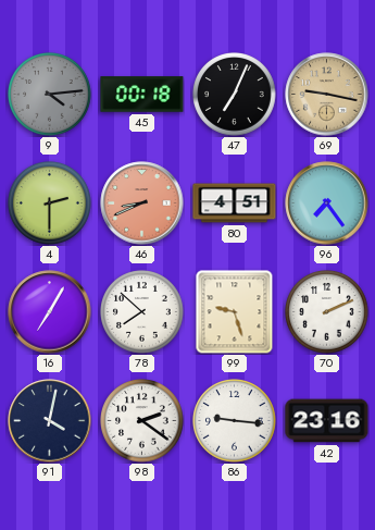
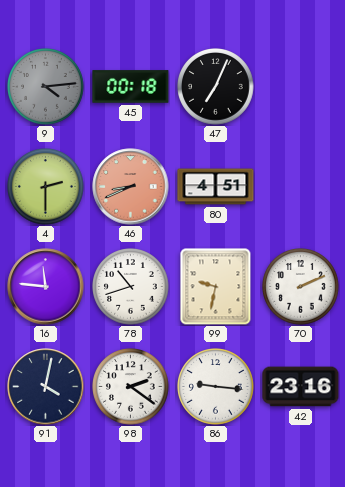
69: 9:17 -> none
96: 7:24 -> none
16: 7:05 -> 11:46
78: 7:52 -> 10:42
99: 9:27 -> 9:32
